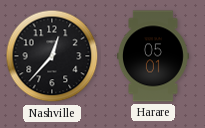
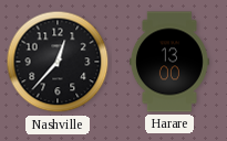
Harare: 05:01 -> 13:00
